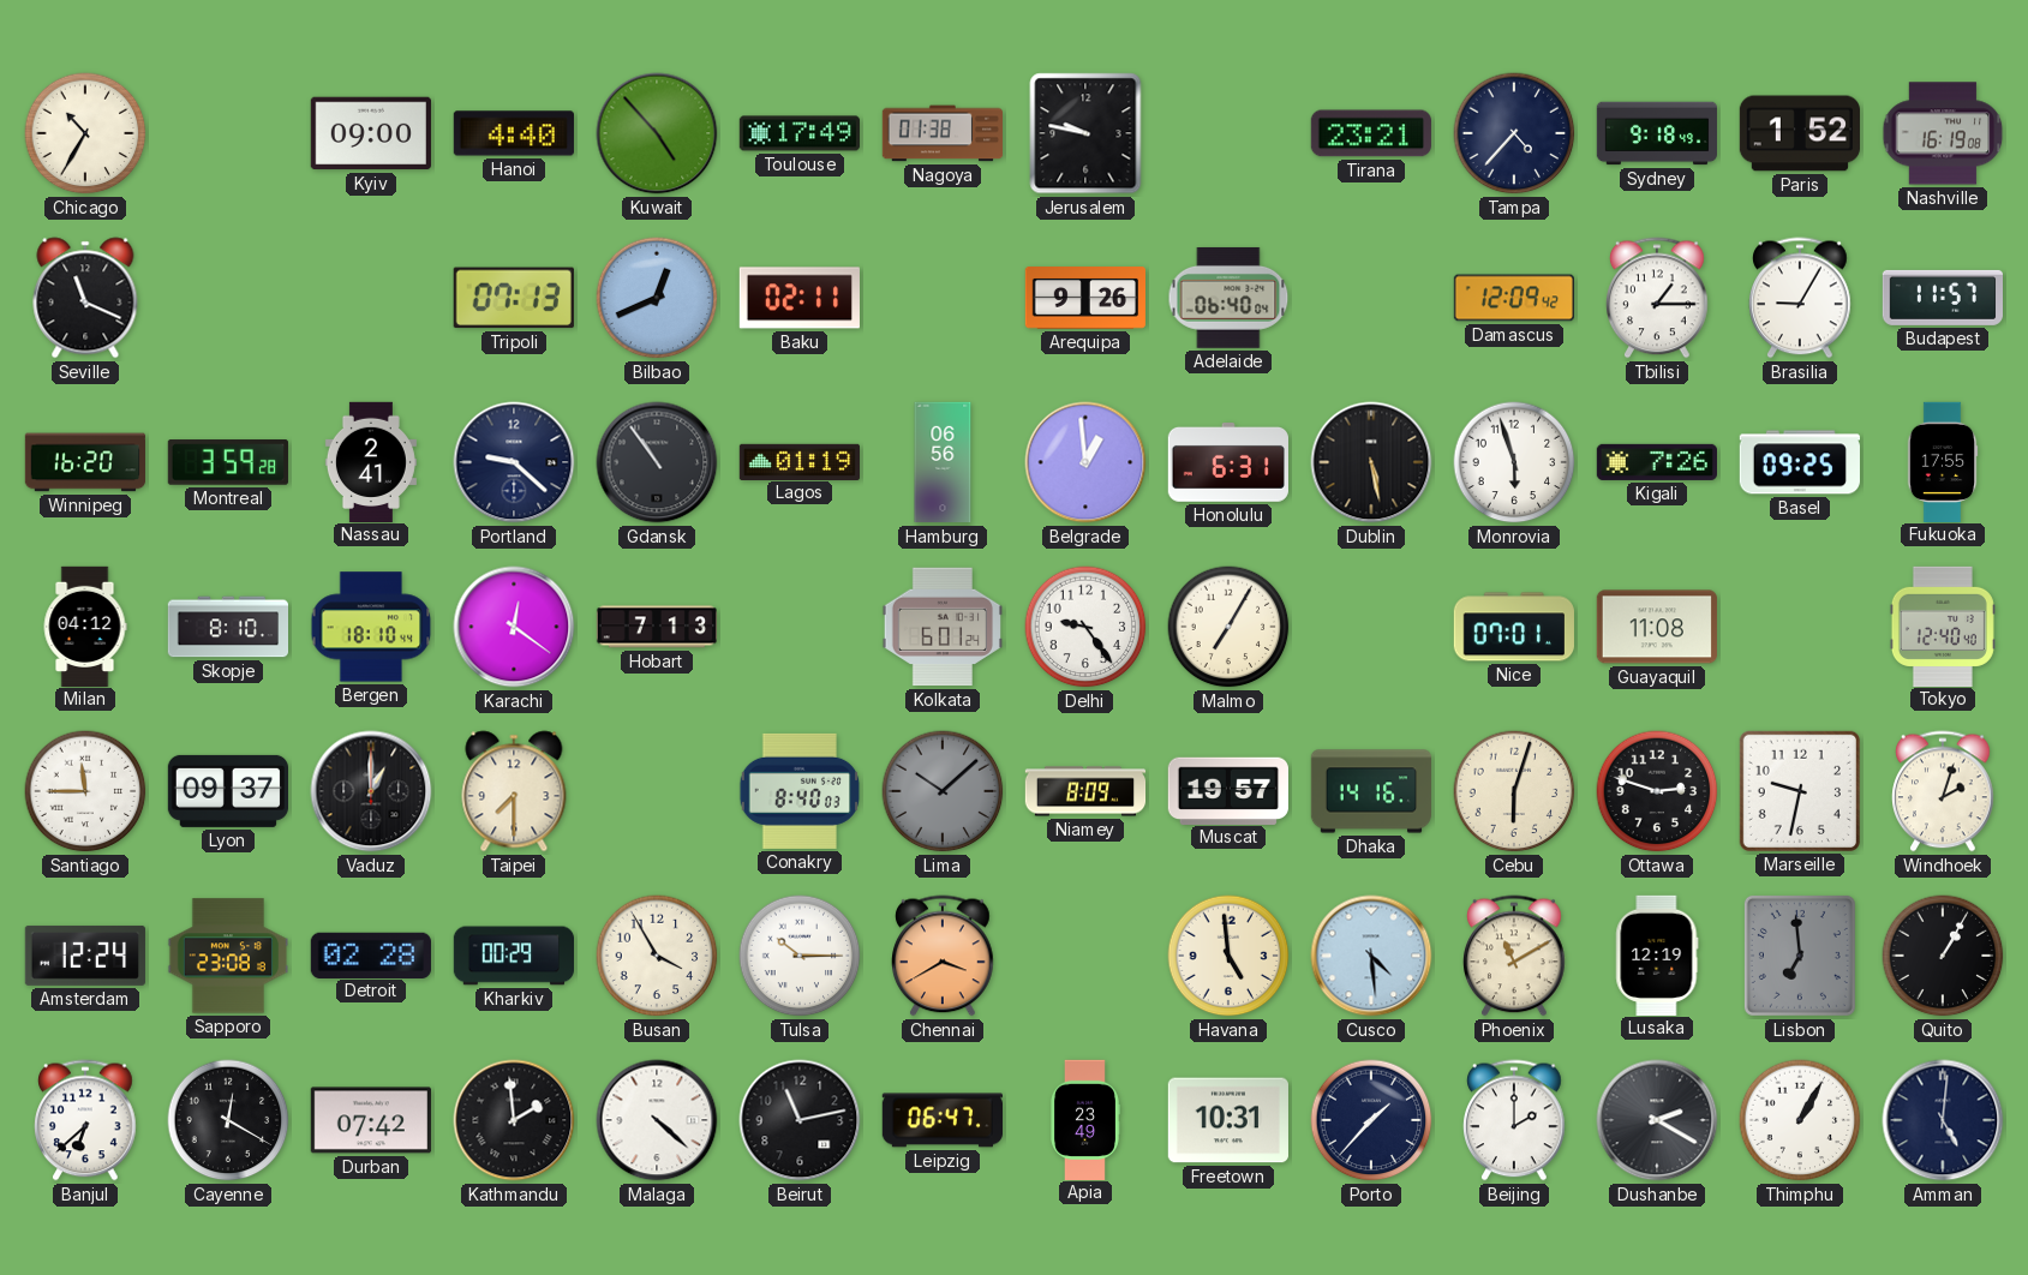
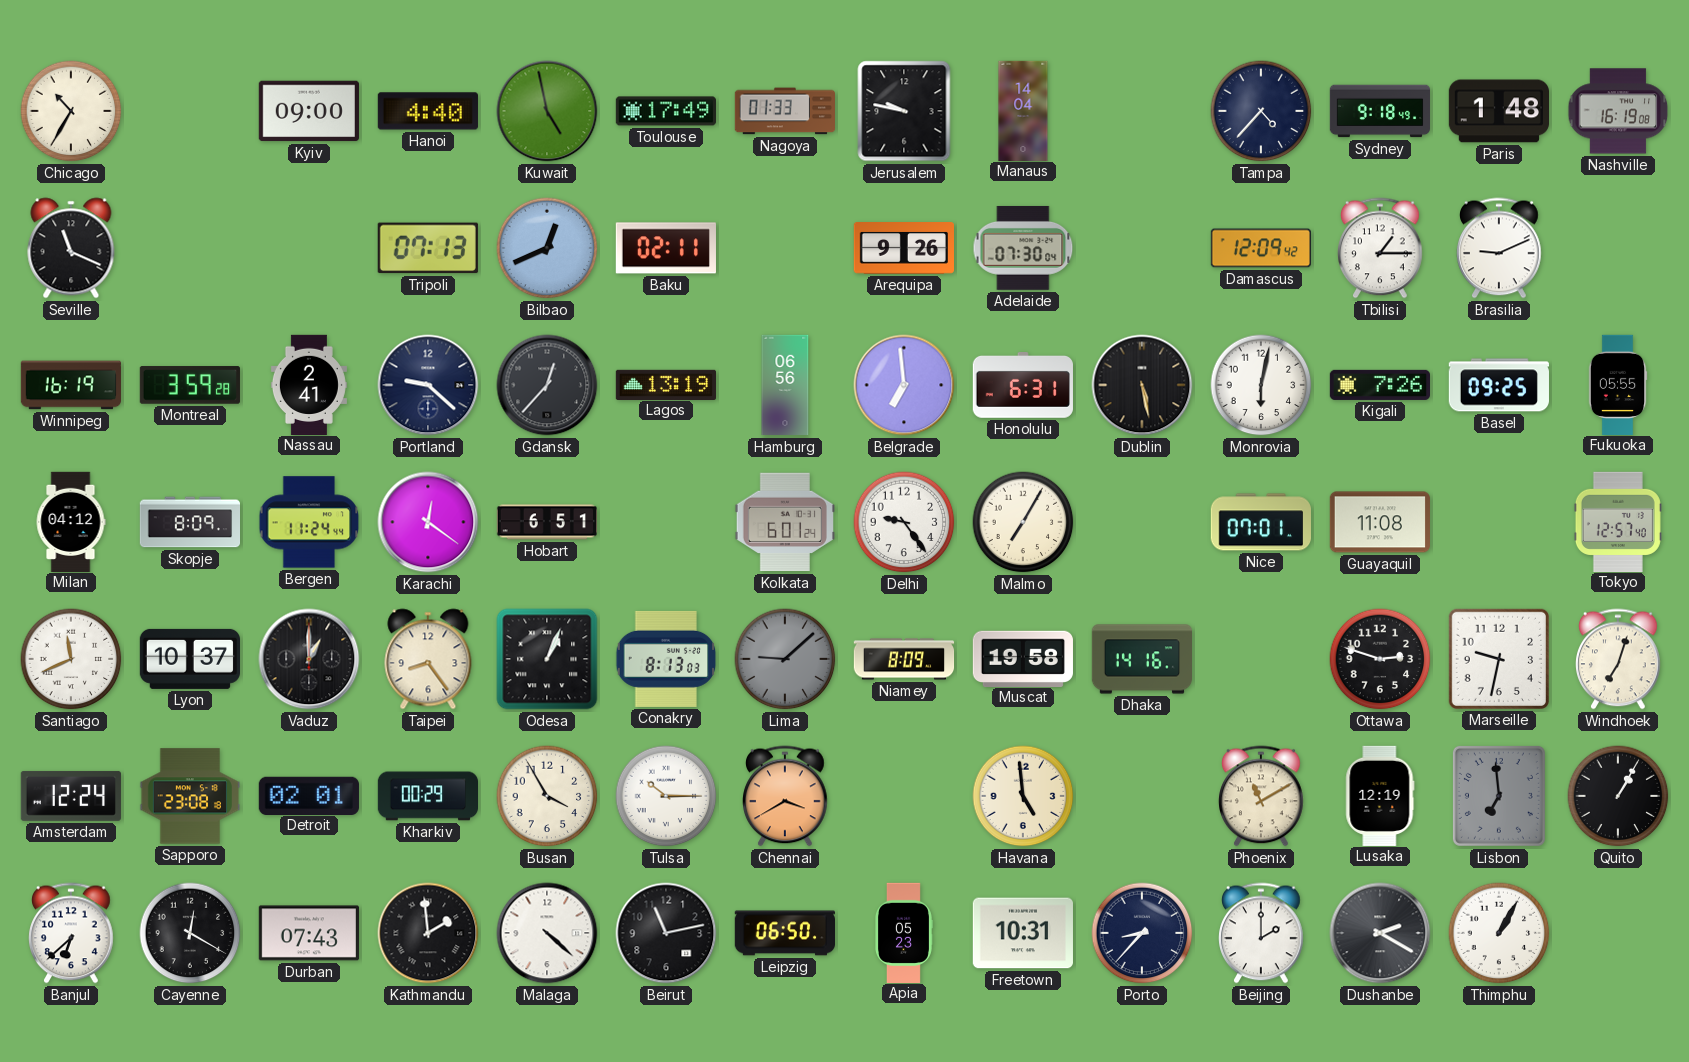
Kuwait: 4:53 -> 4:58
Nagoya: 01:38 -> 01:33
Manaus: none -> 14:04
Tirana: 23:21 -> none
Paris: 1:52 -> 1:48
Adelaide: 06:40 -> 07:30
Brasilia: 9:05 -> 9:11
Budapest: 11:57 -> none
Winnipeg: 16:20 -> 16:19
Gdansk: 10:54 -> 12:37
Lagos: 01:19 -> 13:19
Belgrade: 12:59 -> 6:59
Monrovia: 5:57 -> 6:02
Fukuoka: 17:55 -> 05:55
Skopje: 8:10 -> 8:09
Bergen: 18:10 -> 11:24
Hobart: 7:13 -> 6:51
Tokyo: 12:40 -> 12:57
Santiago: 11:45 -> 11:41
Lyon: 09:37 -> 10:37
Taipei: 7:30 -> 8:24
Odesa: none -> 1:04
Conakry: 8:40 -> 8:13
Lima: 10:08 -> 9:08
Muscat: 19:57 -> 19:58
Cebu: 6:03 -> none
Windhoek: 2:03 -> 7:03
Detroit: 02:28 -> 02:01
Cusco: 4:29 -> none
Durban: 07:42 -> 07:43
Leipzig: 06:47 -> 06:50
Apia: 23:49 -> 05:23
Porto: 1:37 -> 8:37
Amman: 5:01 -> none
